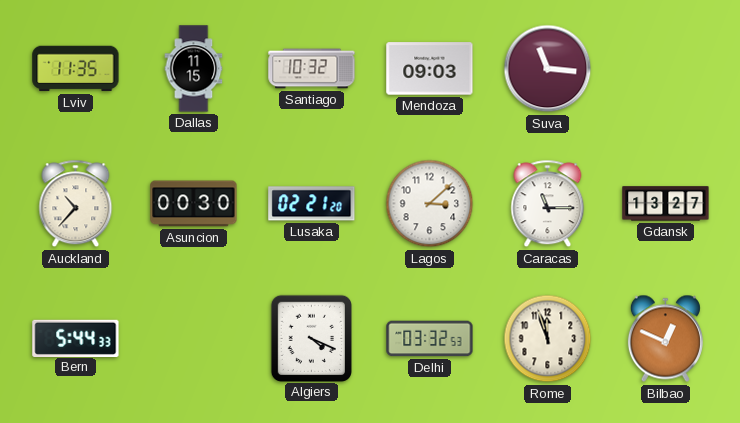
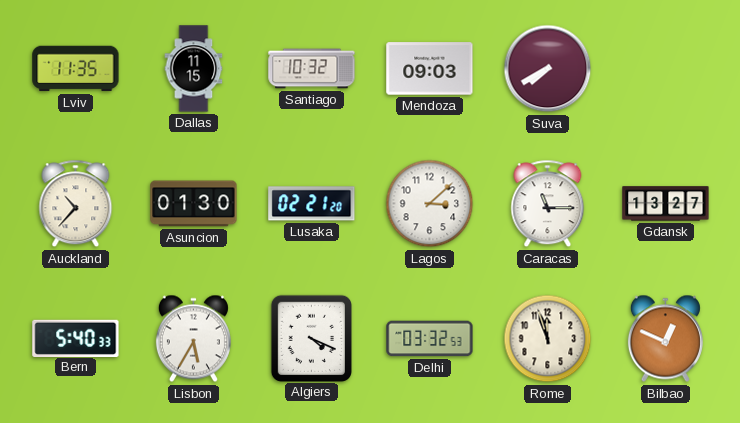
Suva: 11:16 -> 7:40
Asuncion: 00:30 -> 01:30
Bern: 5:44 -> 5:40
Lisbon: none -> 5:35
